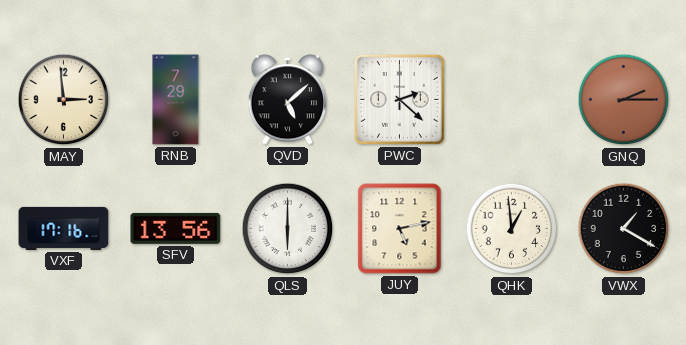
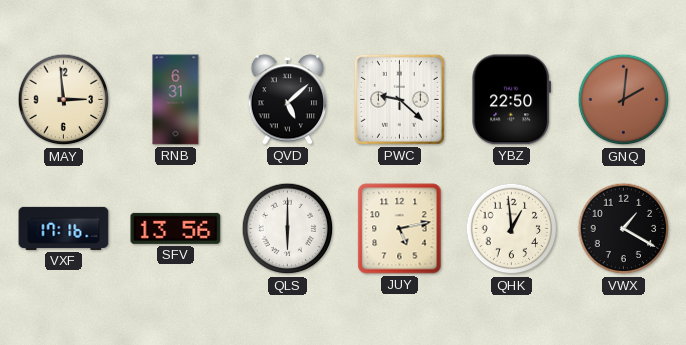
RNB: 7:29 -> 6:31
PWC: 2:22 -> 9:22
YBZ: none -> 22:50
GNQ: 2:15 -> 2:01
